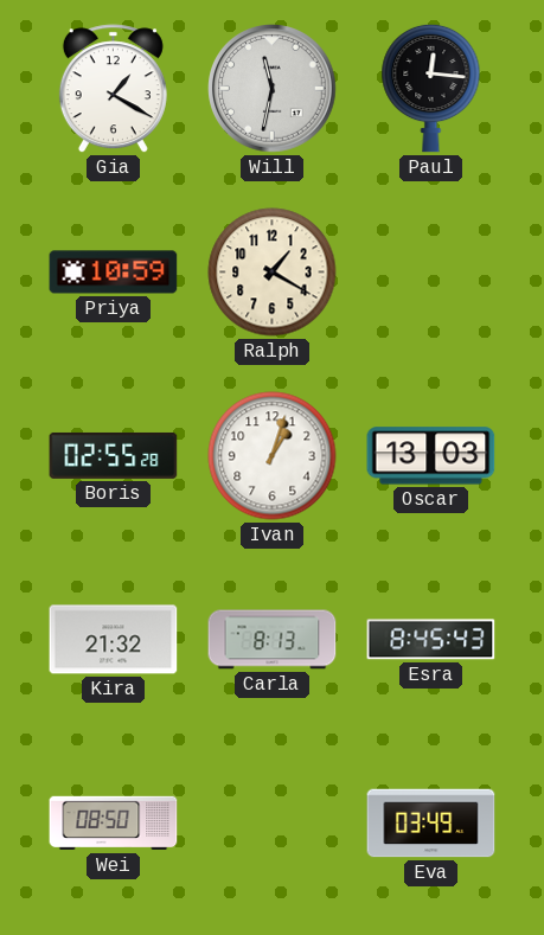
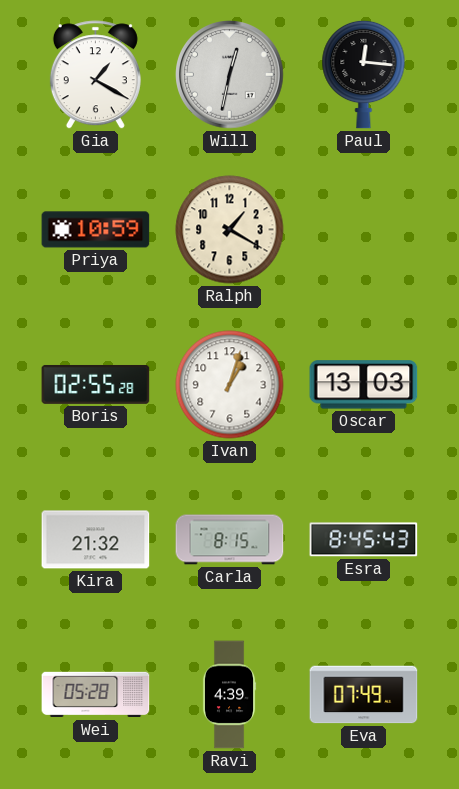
Will: 11:32 -> 12:32
Carla: 8:13 -> 8:15
Wei: 08:50 -> 05:28
Ravi: none -> 4:39
Eva: 03:49 -> 07:49
